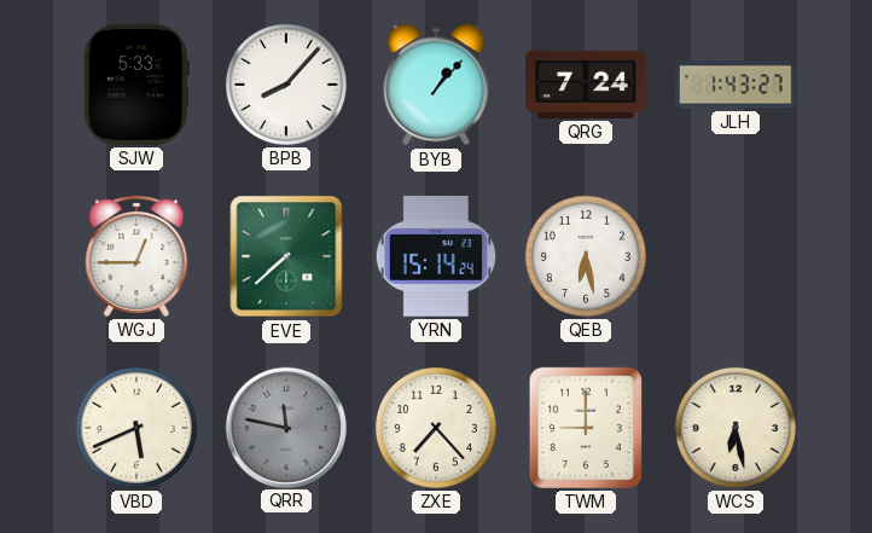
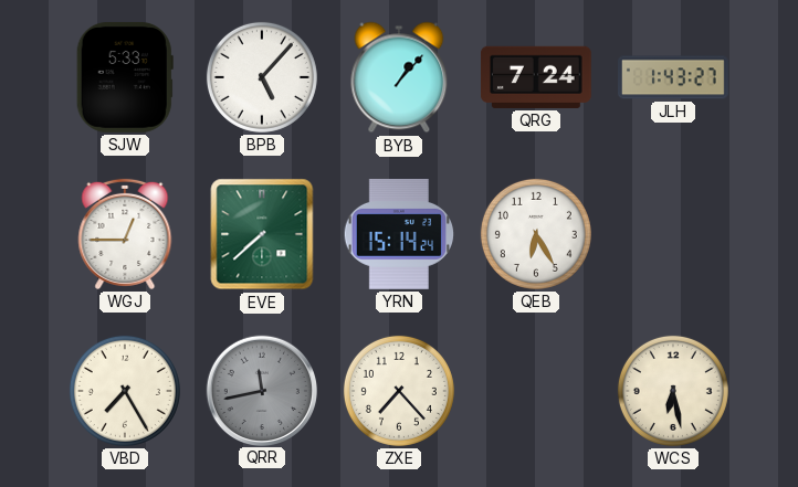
BPB: 8:07 -> 5:07
QEB: 6:28 -> 6:25
VBD: 5:41 -> 7:25
QRR: 11:47 -> 11:43
TWM: 9:00 -> none
